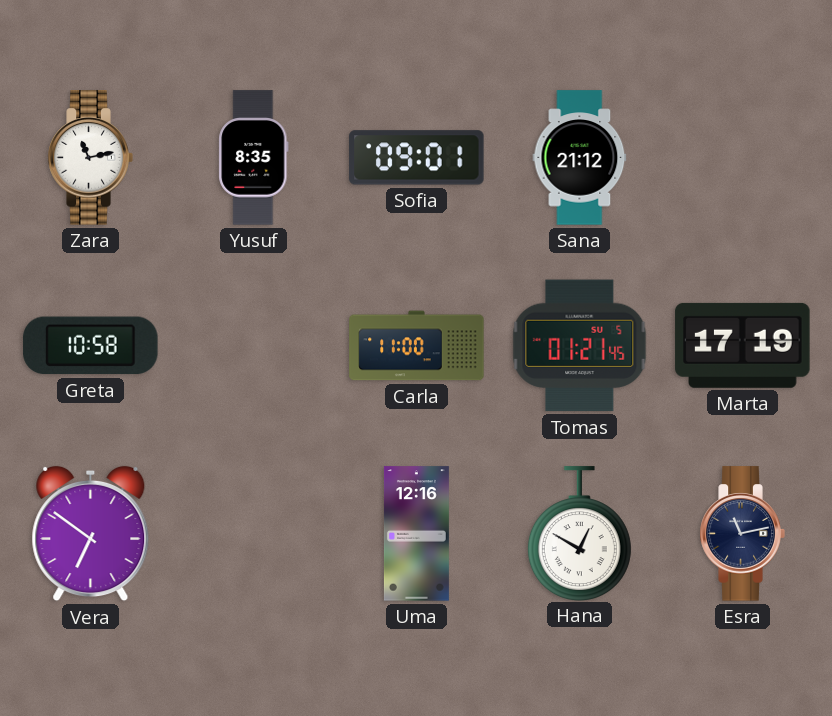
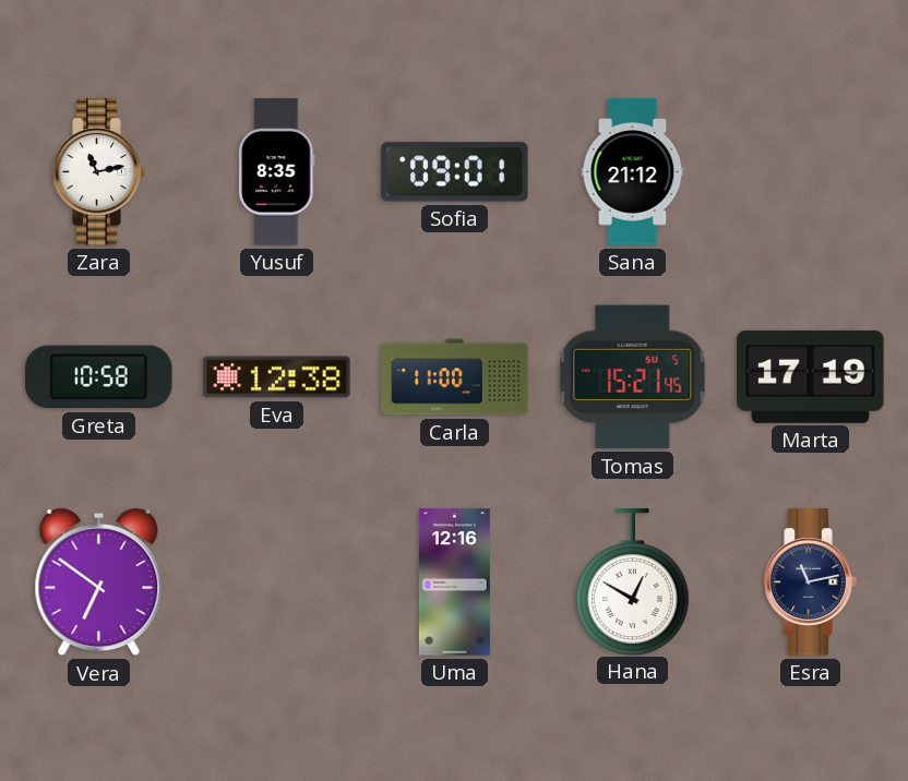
Eva: none -> 12:38
Tomas: 01:21 -> 15:21
